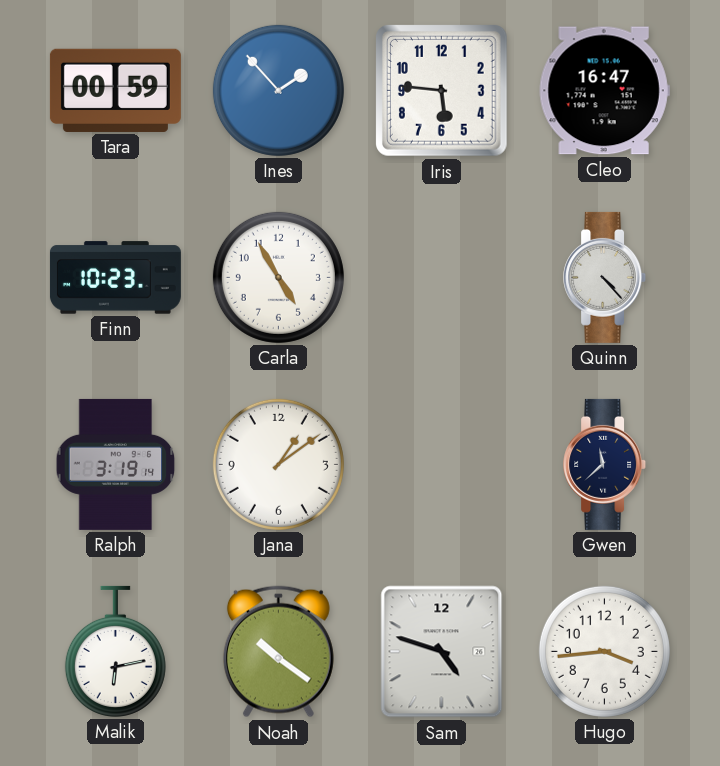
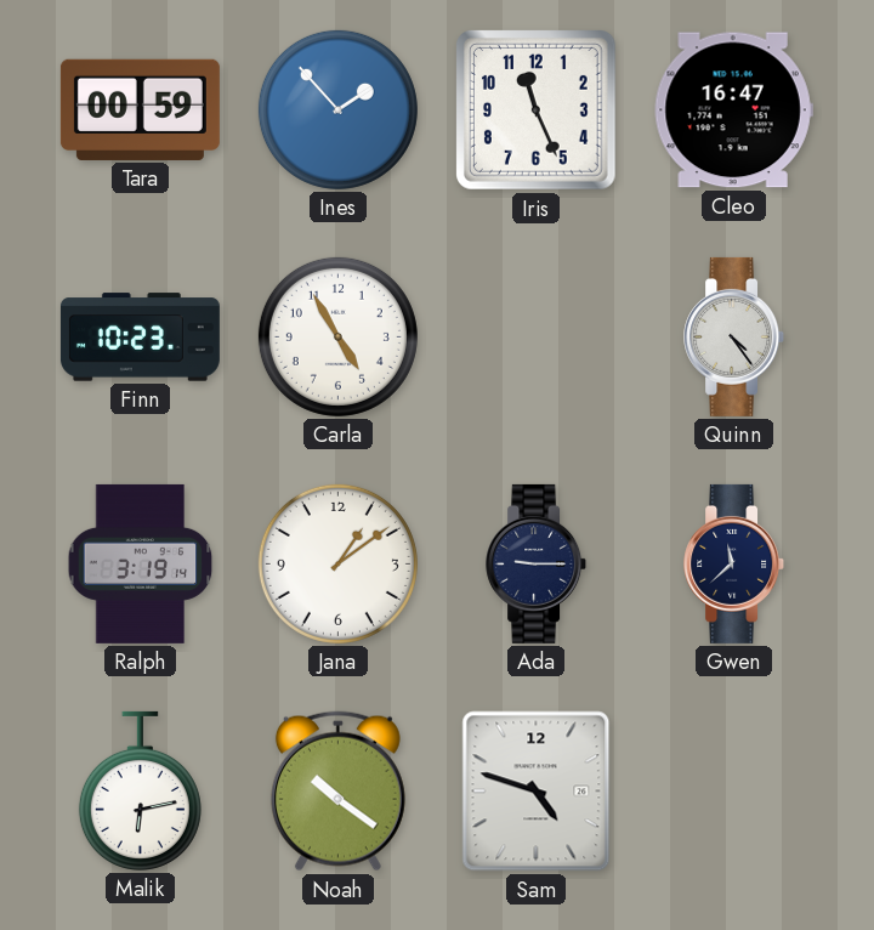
Iris: 5:46 -> 11:26
Quinn: 4:23 -> 4:24
Ada: none -> 9:15
Hugo: 3:44 -> none
